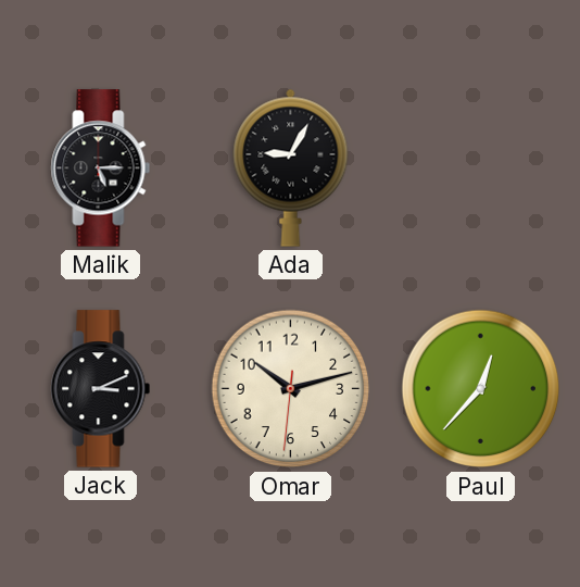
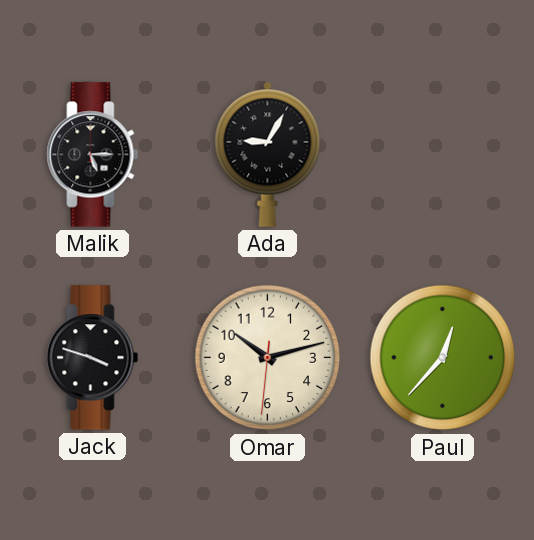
Jack: 3:11 -> 3:48
